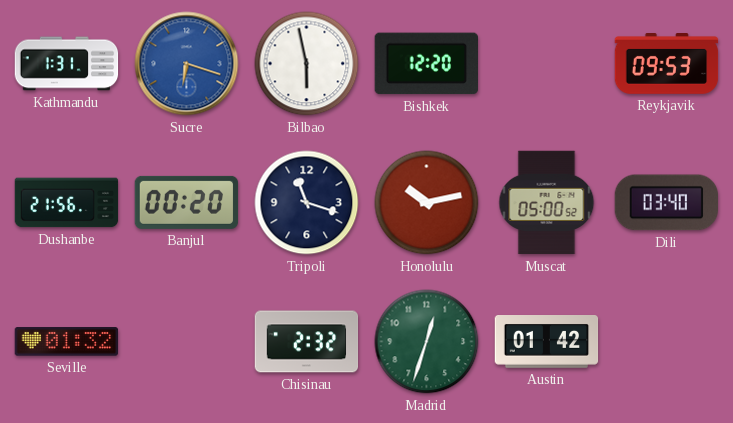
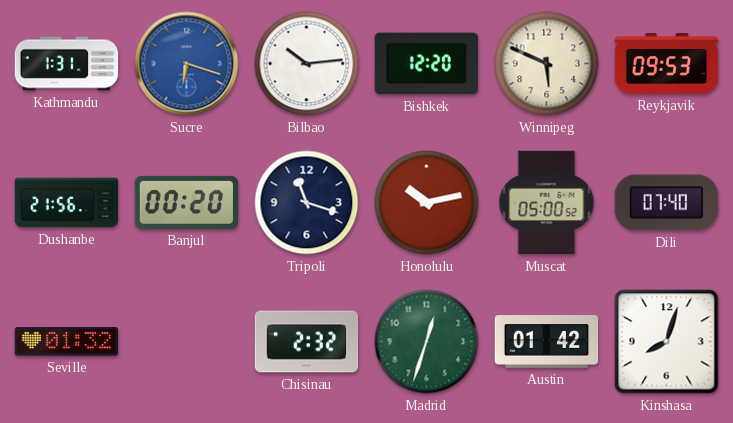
Bilbao: 5:58 -> 10:14
Winnipeg: none -> 5:49
Dili: 03:40 -> 07:40
Kinshasa: none -> 8:03
